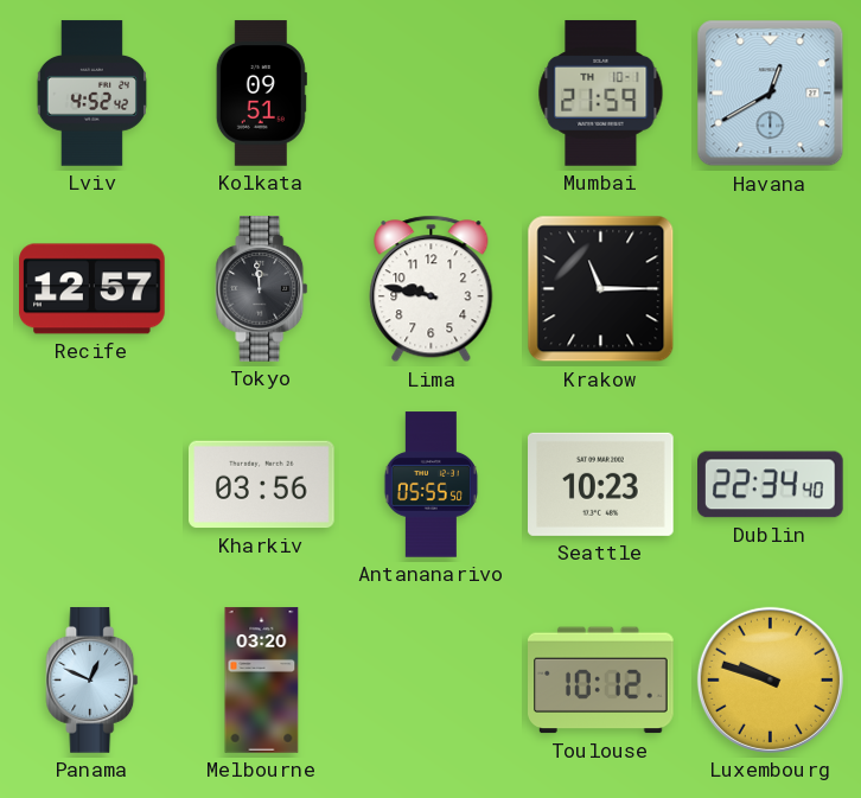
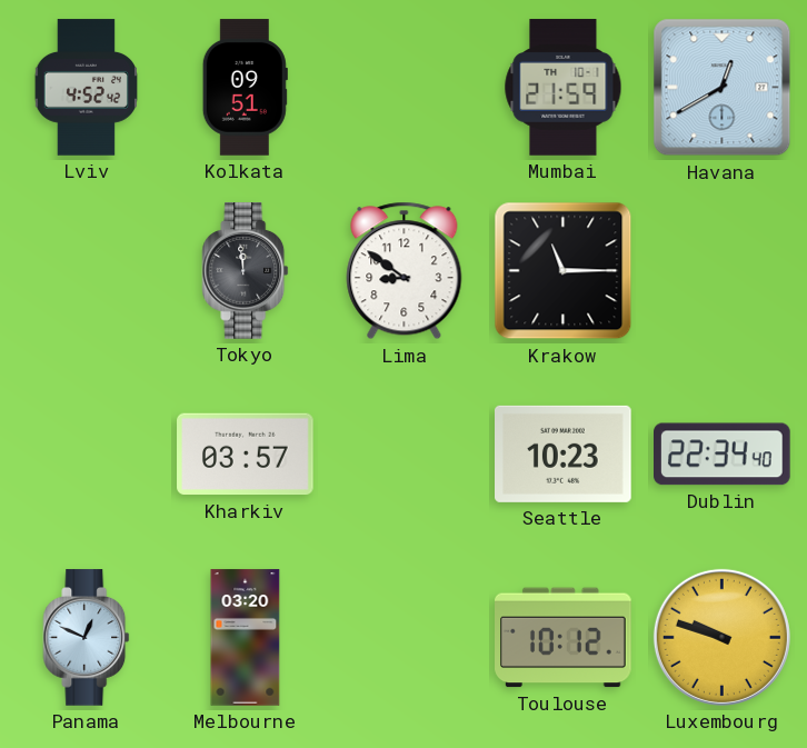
Recife: 12:57 -> none
Lima: 9:47 -> 8:51
Kharkiv: 03:56 -> 03:57
Antananarivo: 05:55 -> none
